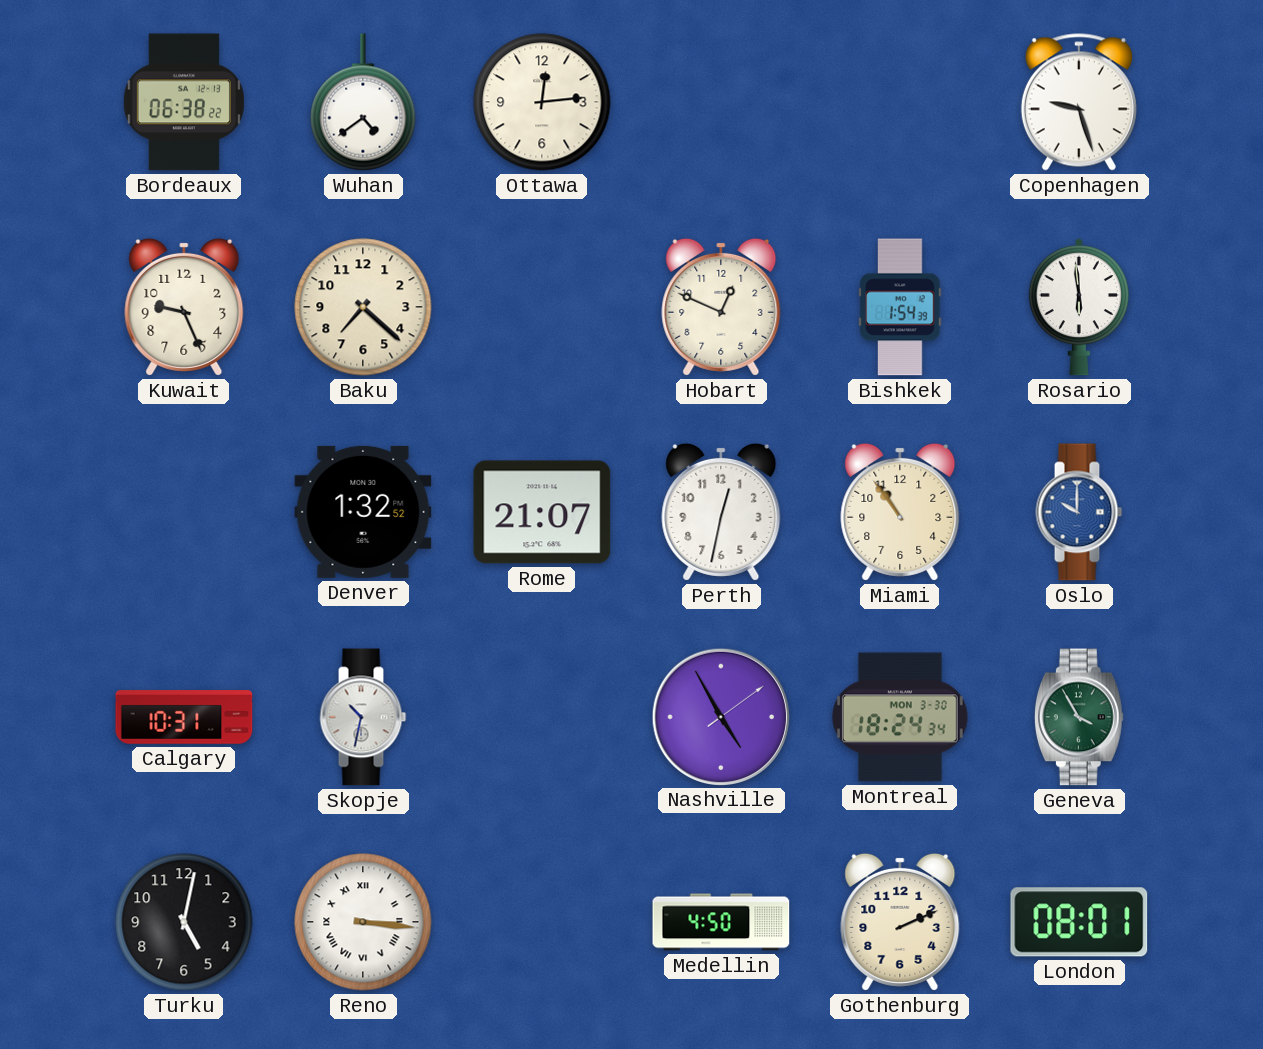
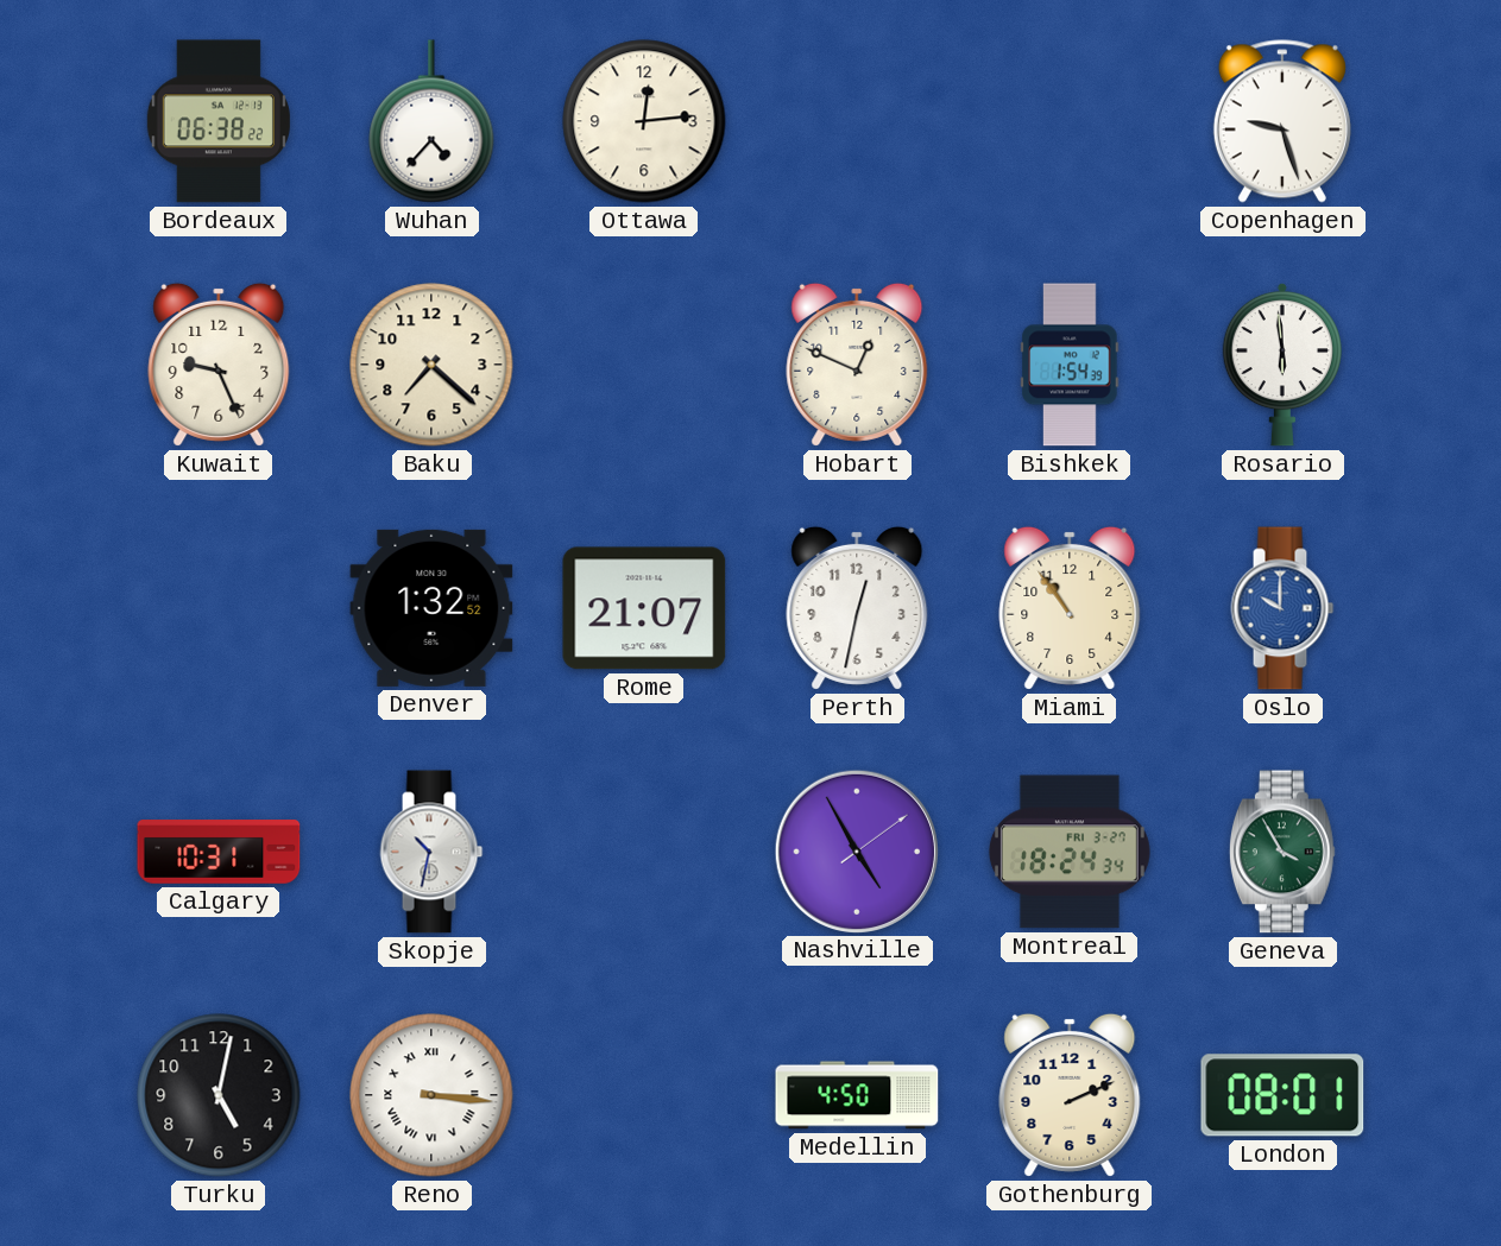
Wuhan: 4:39 -> 4:37
Montreal date: MON 3-30 -> FRI 3-27
